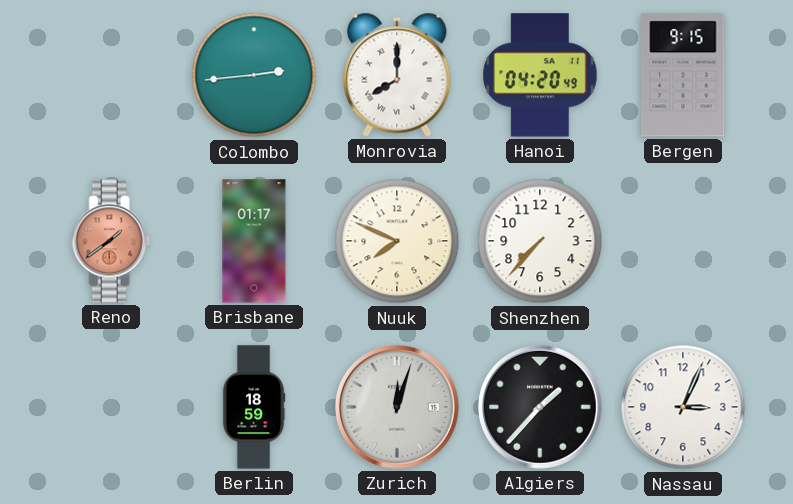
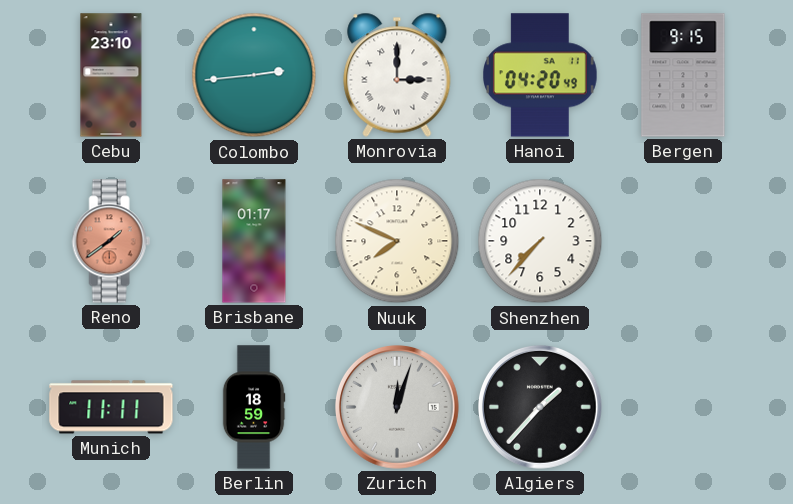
Cebu: none -> 23:10
Monrovia: 8:00 -> 3:00
Munich: none -> 11:11
Nassau: 3:04 -> none
